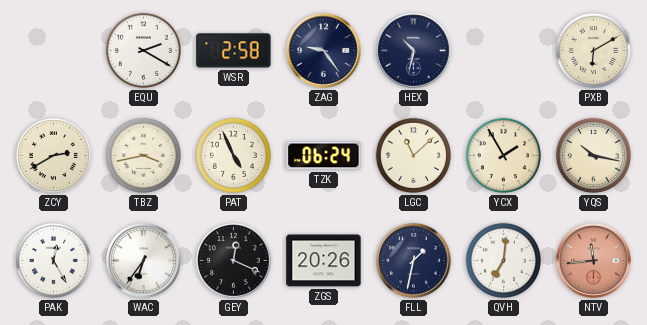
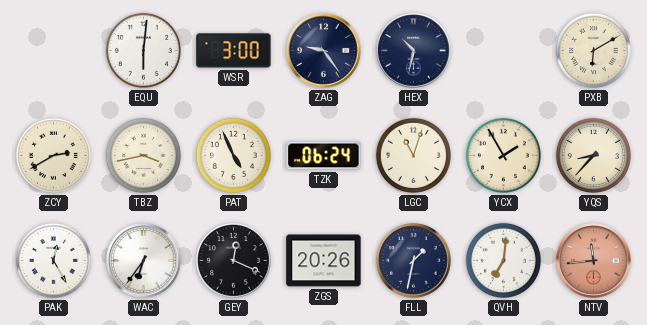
EQU: 2:20 -> 6:01
WSR: 2:58 -> 3:00
LGC: 11:08 -> 11:03
YQS: 10:17 -> 8:37
